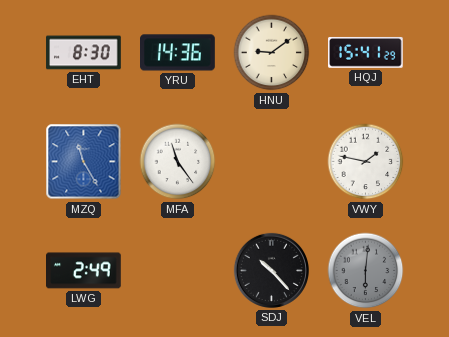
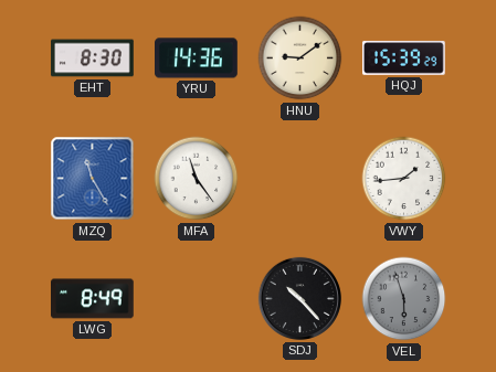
HQJ: 15:41 -> 15:39
VWY: 1:47 -> 1:44
LWG: 2:49 -> 8:49
VEL: 6:01 -> 5:57
